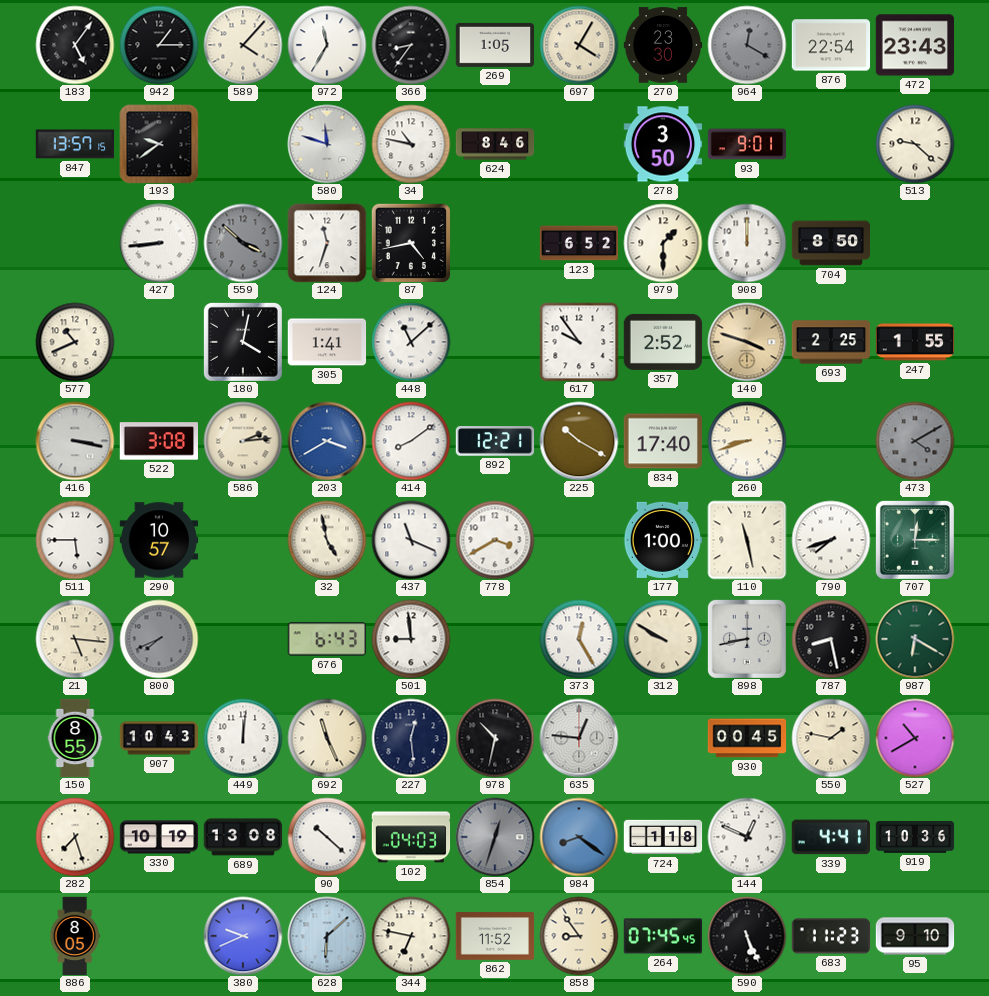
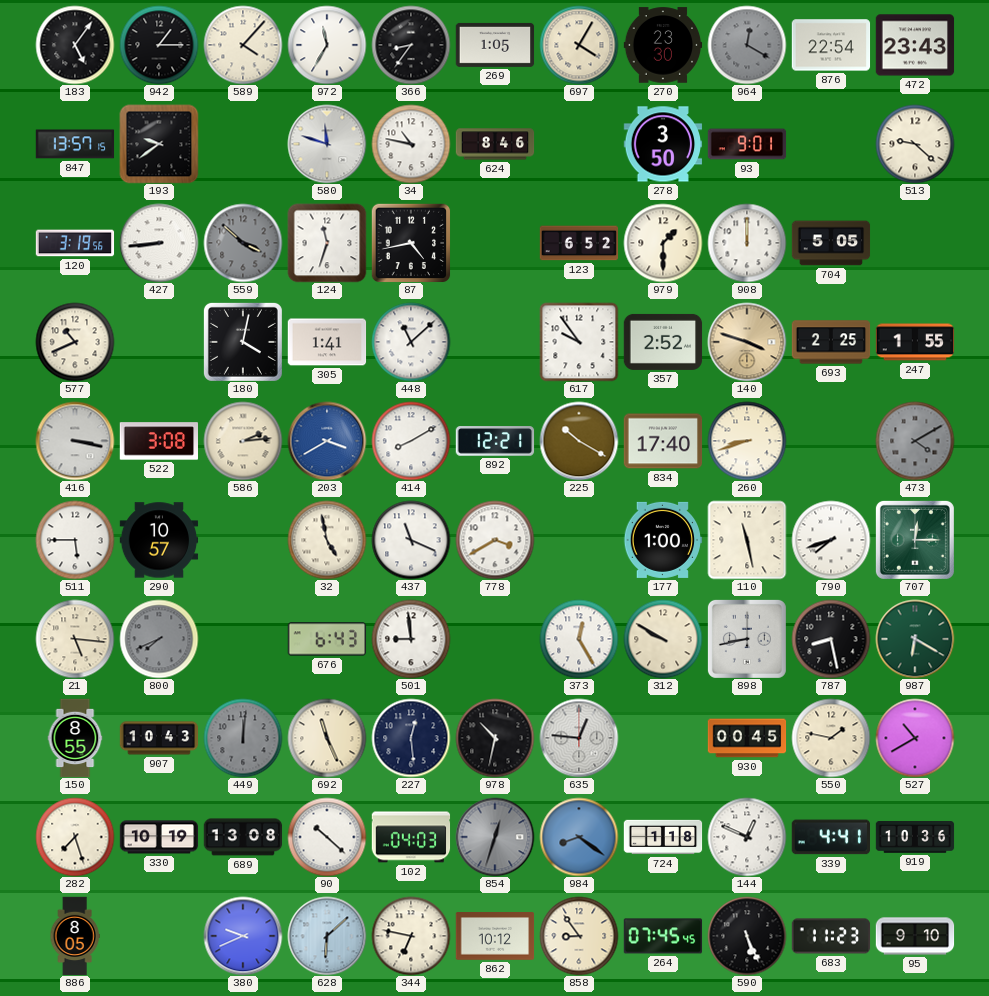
120: none -> 3:19
704: 8:50 -> 5:05
414: 8:09 -> 8:10
449 dial: white -> grey
862: 11:52 -> 10:12
